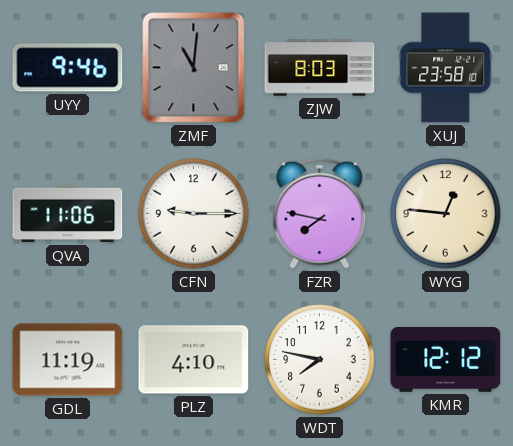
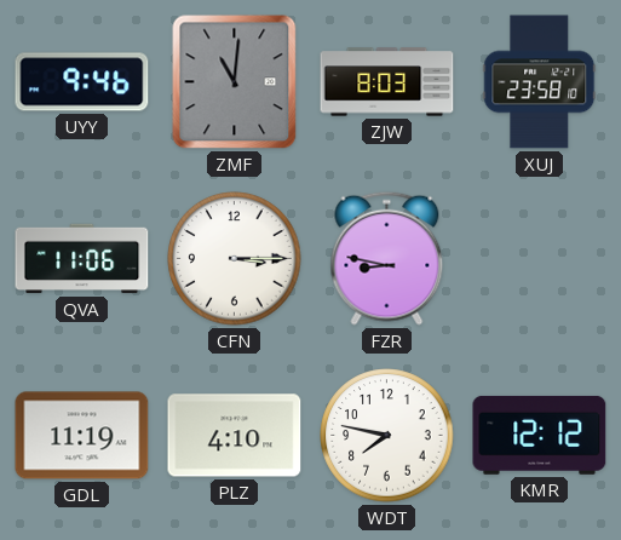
CFN: 9:15 -> 3:15
FZR: 7:47 -> 8:47
WYG: 12:46 -> none
